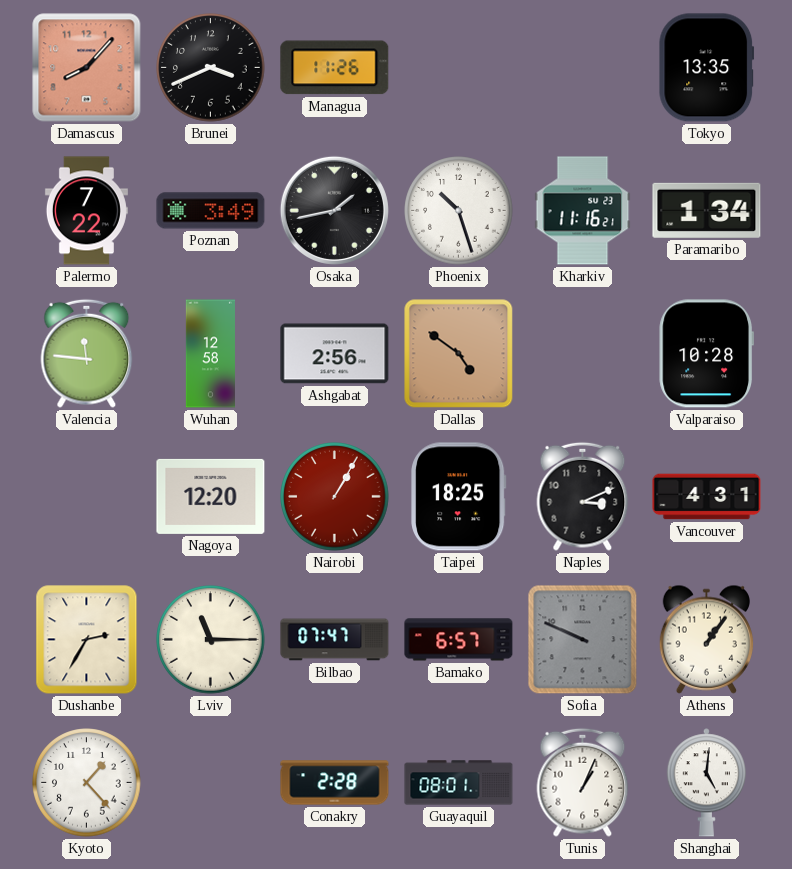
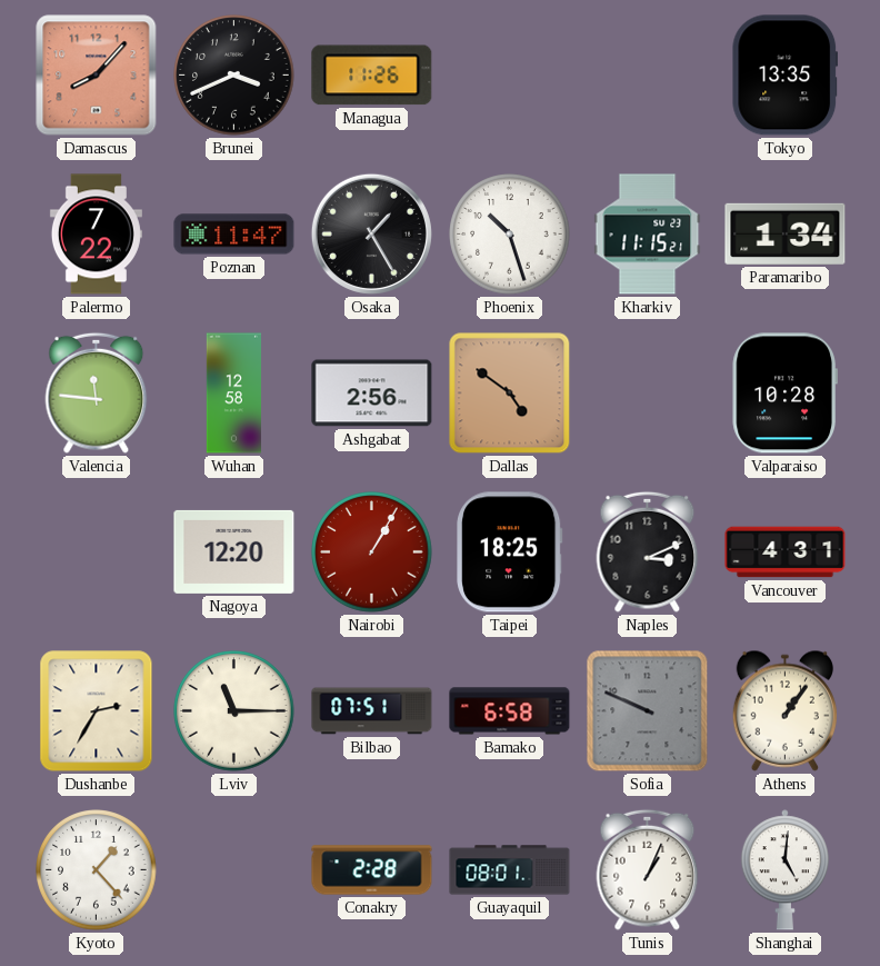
Poznan: 3:49 -> 11:47
Osaka: 1:43 -> 1:25
Kharkiv: 11:16 -> 11:15
Bilbao: 07:47 -> 07:51
Bamako: 6:57 -> 6:58
